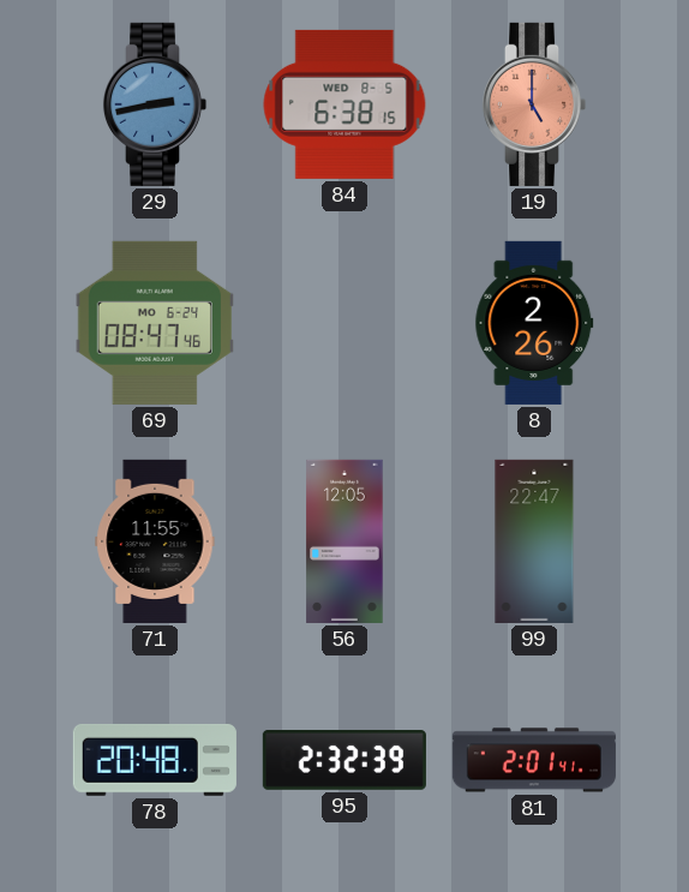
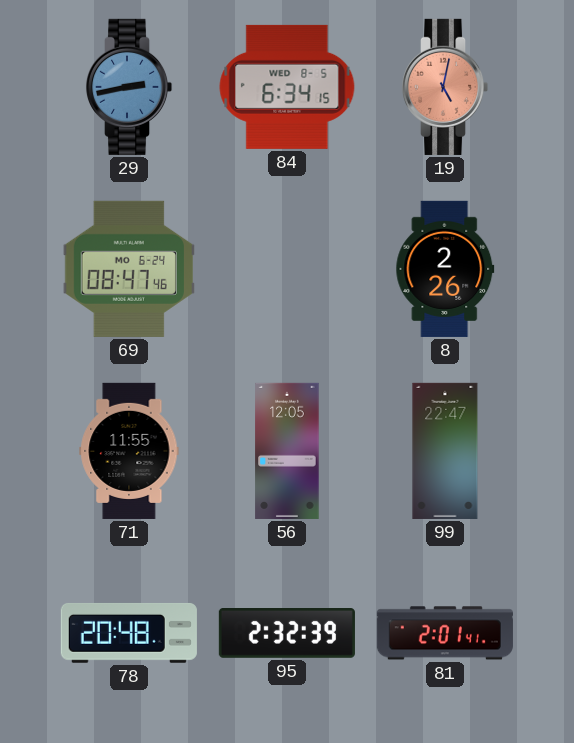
84: 6:38 -> 6:34
19: 5:00 -> 5:02
